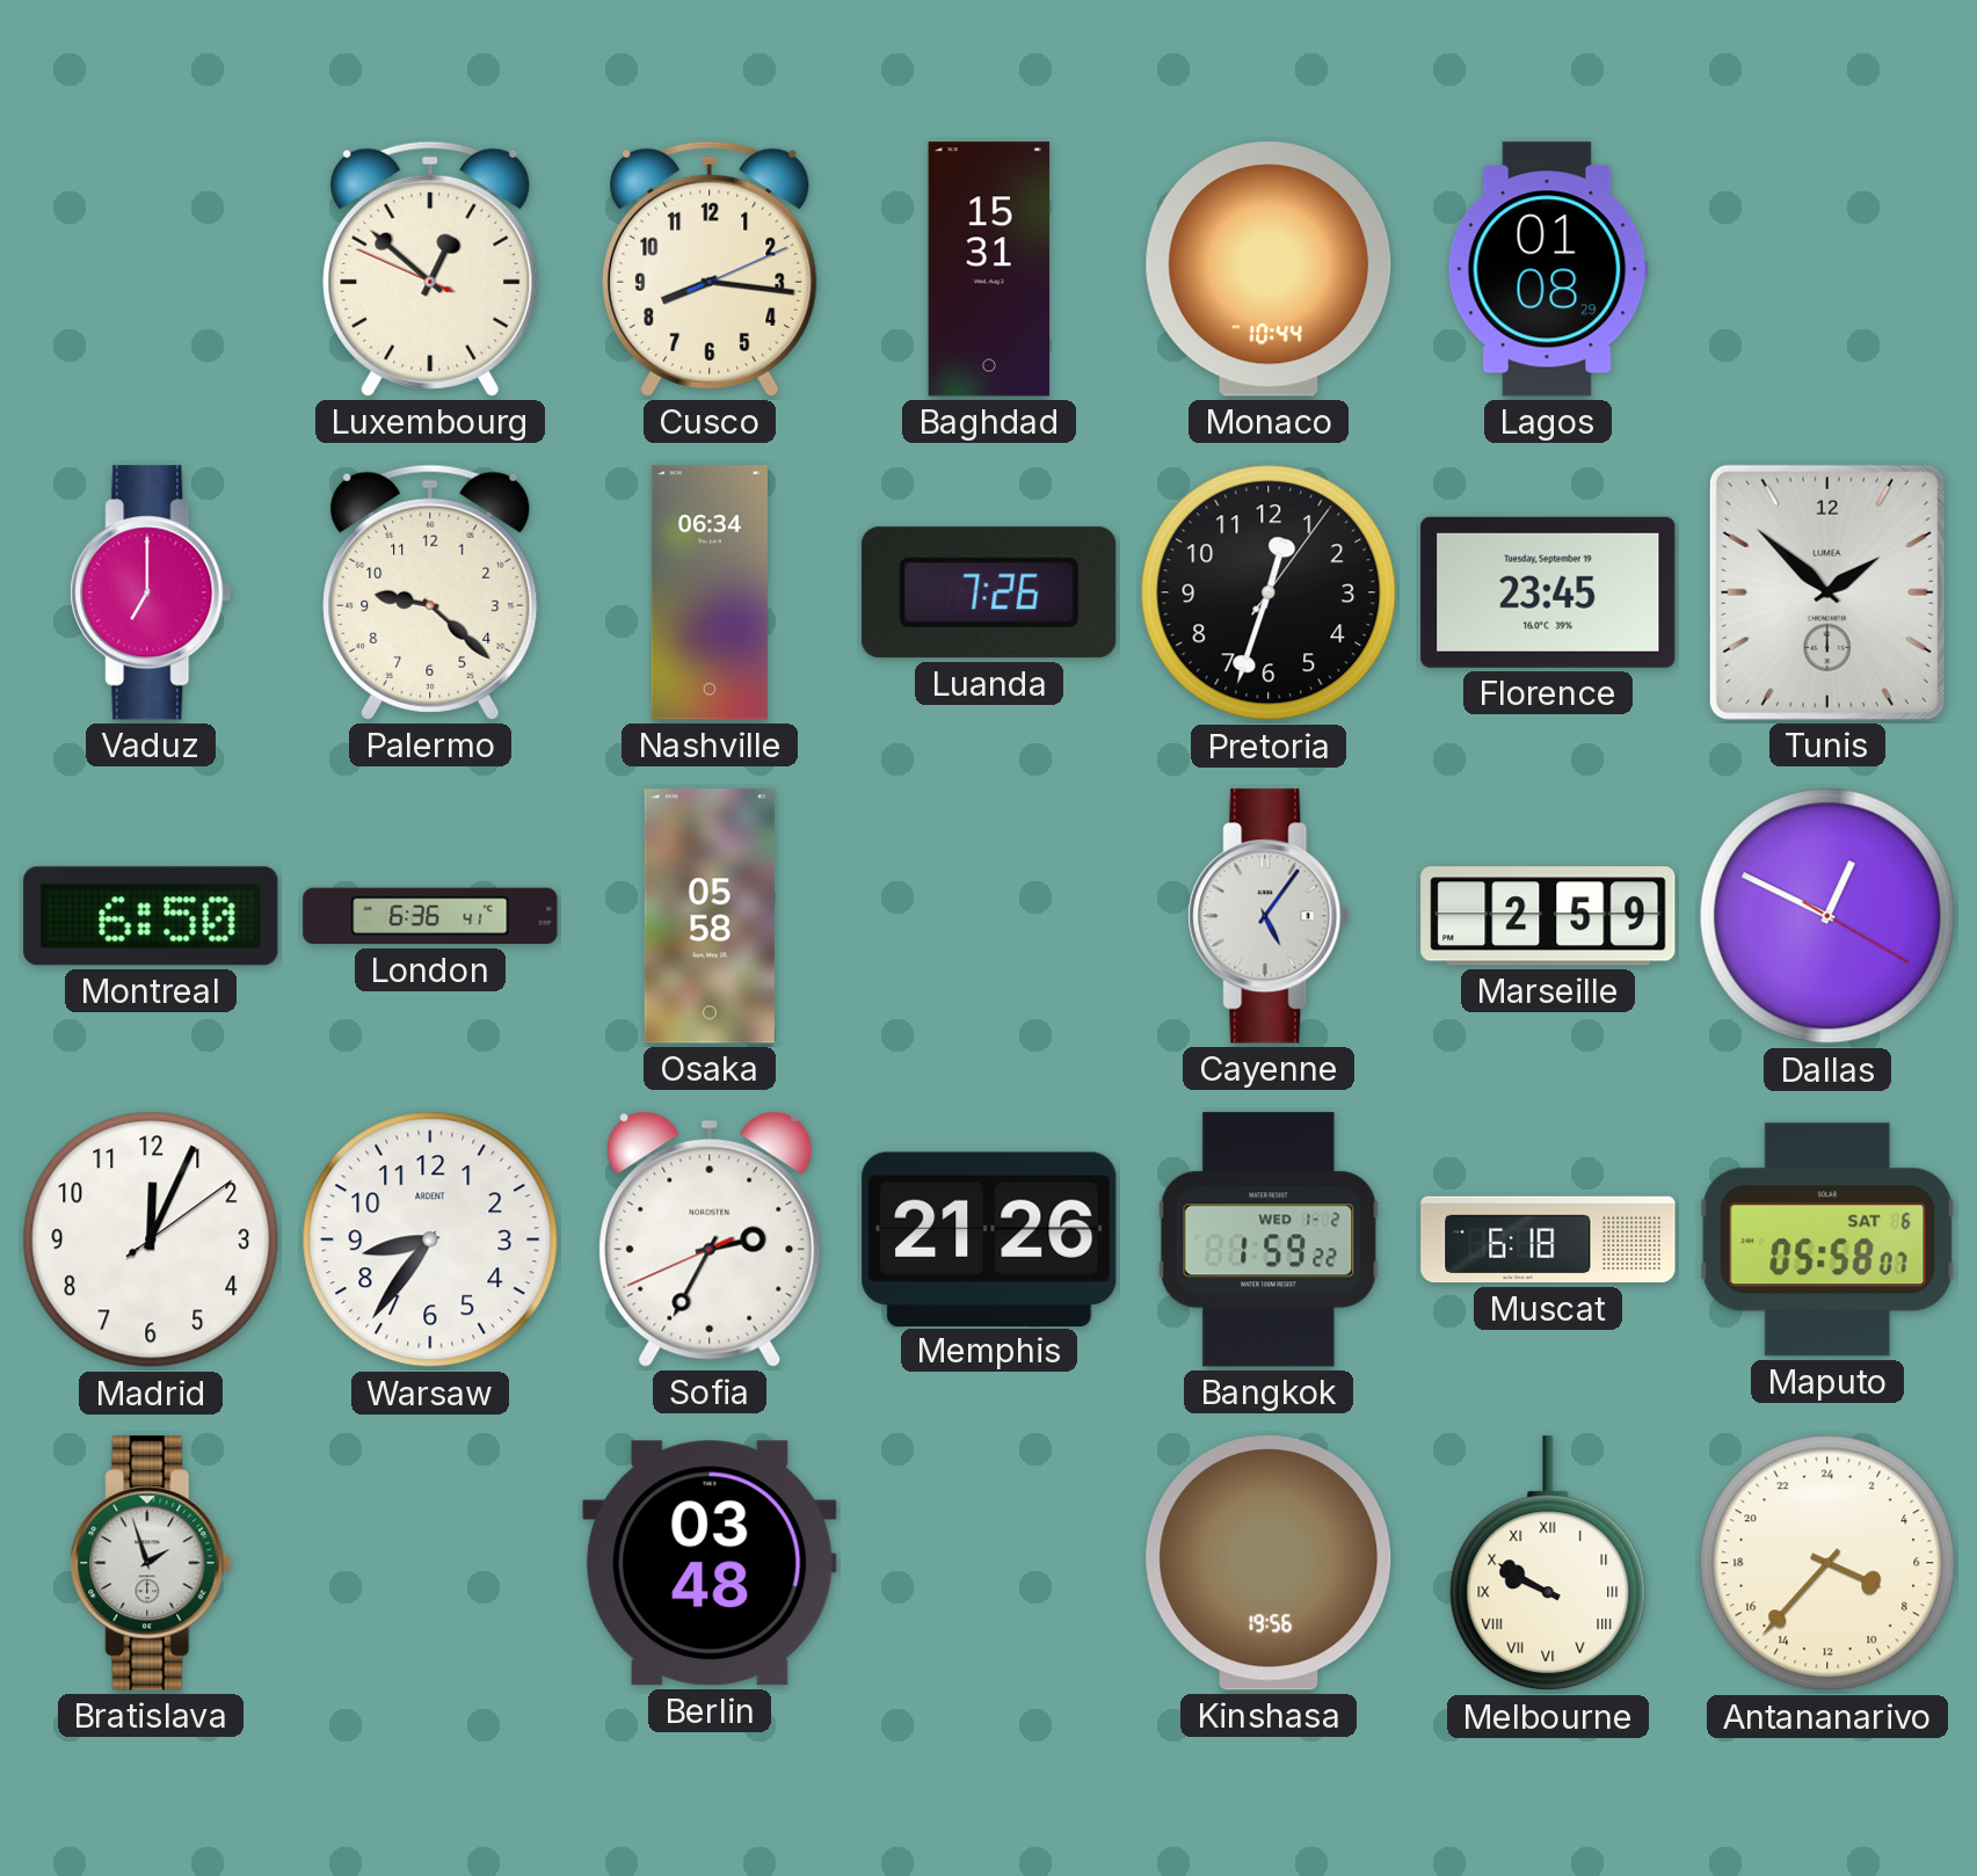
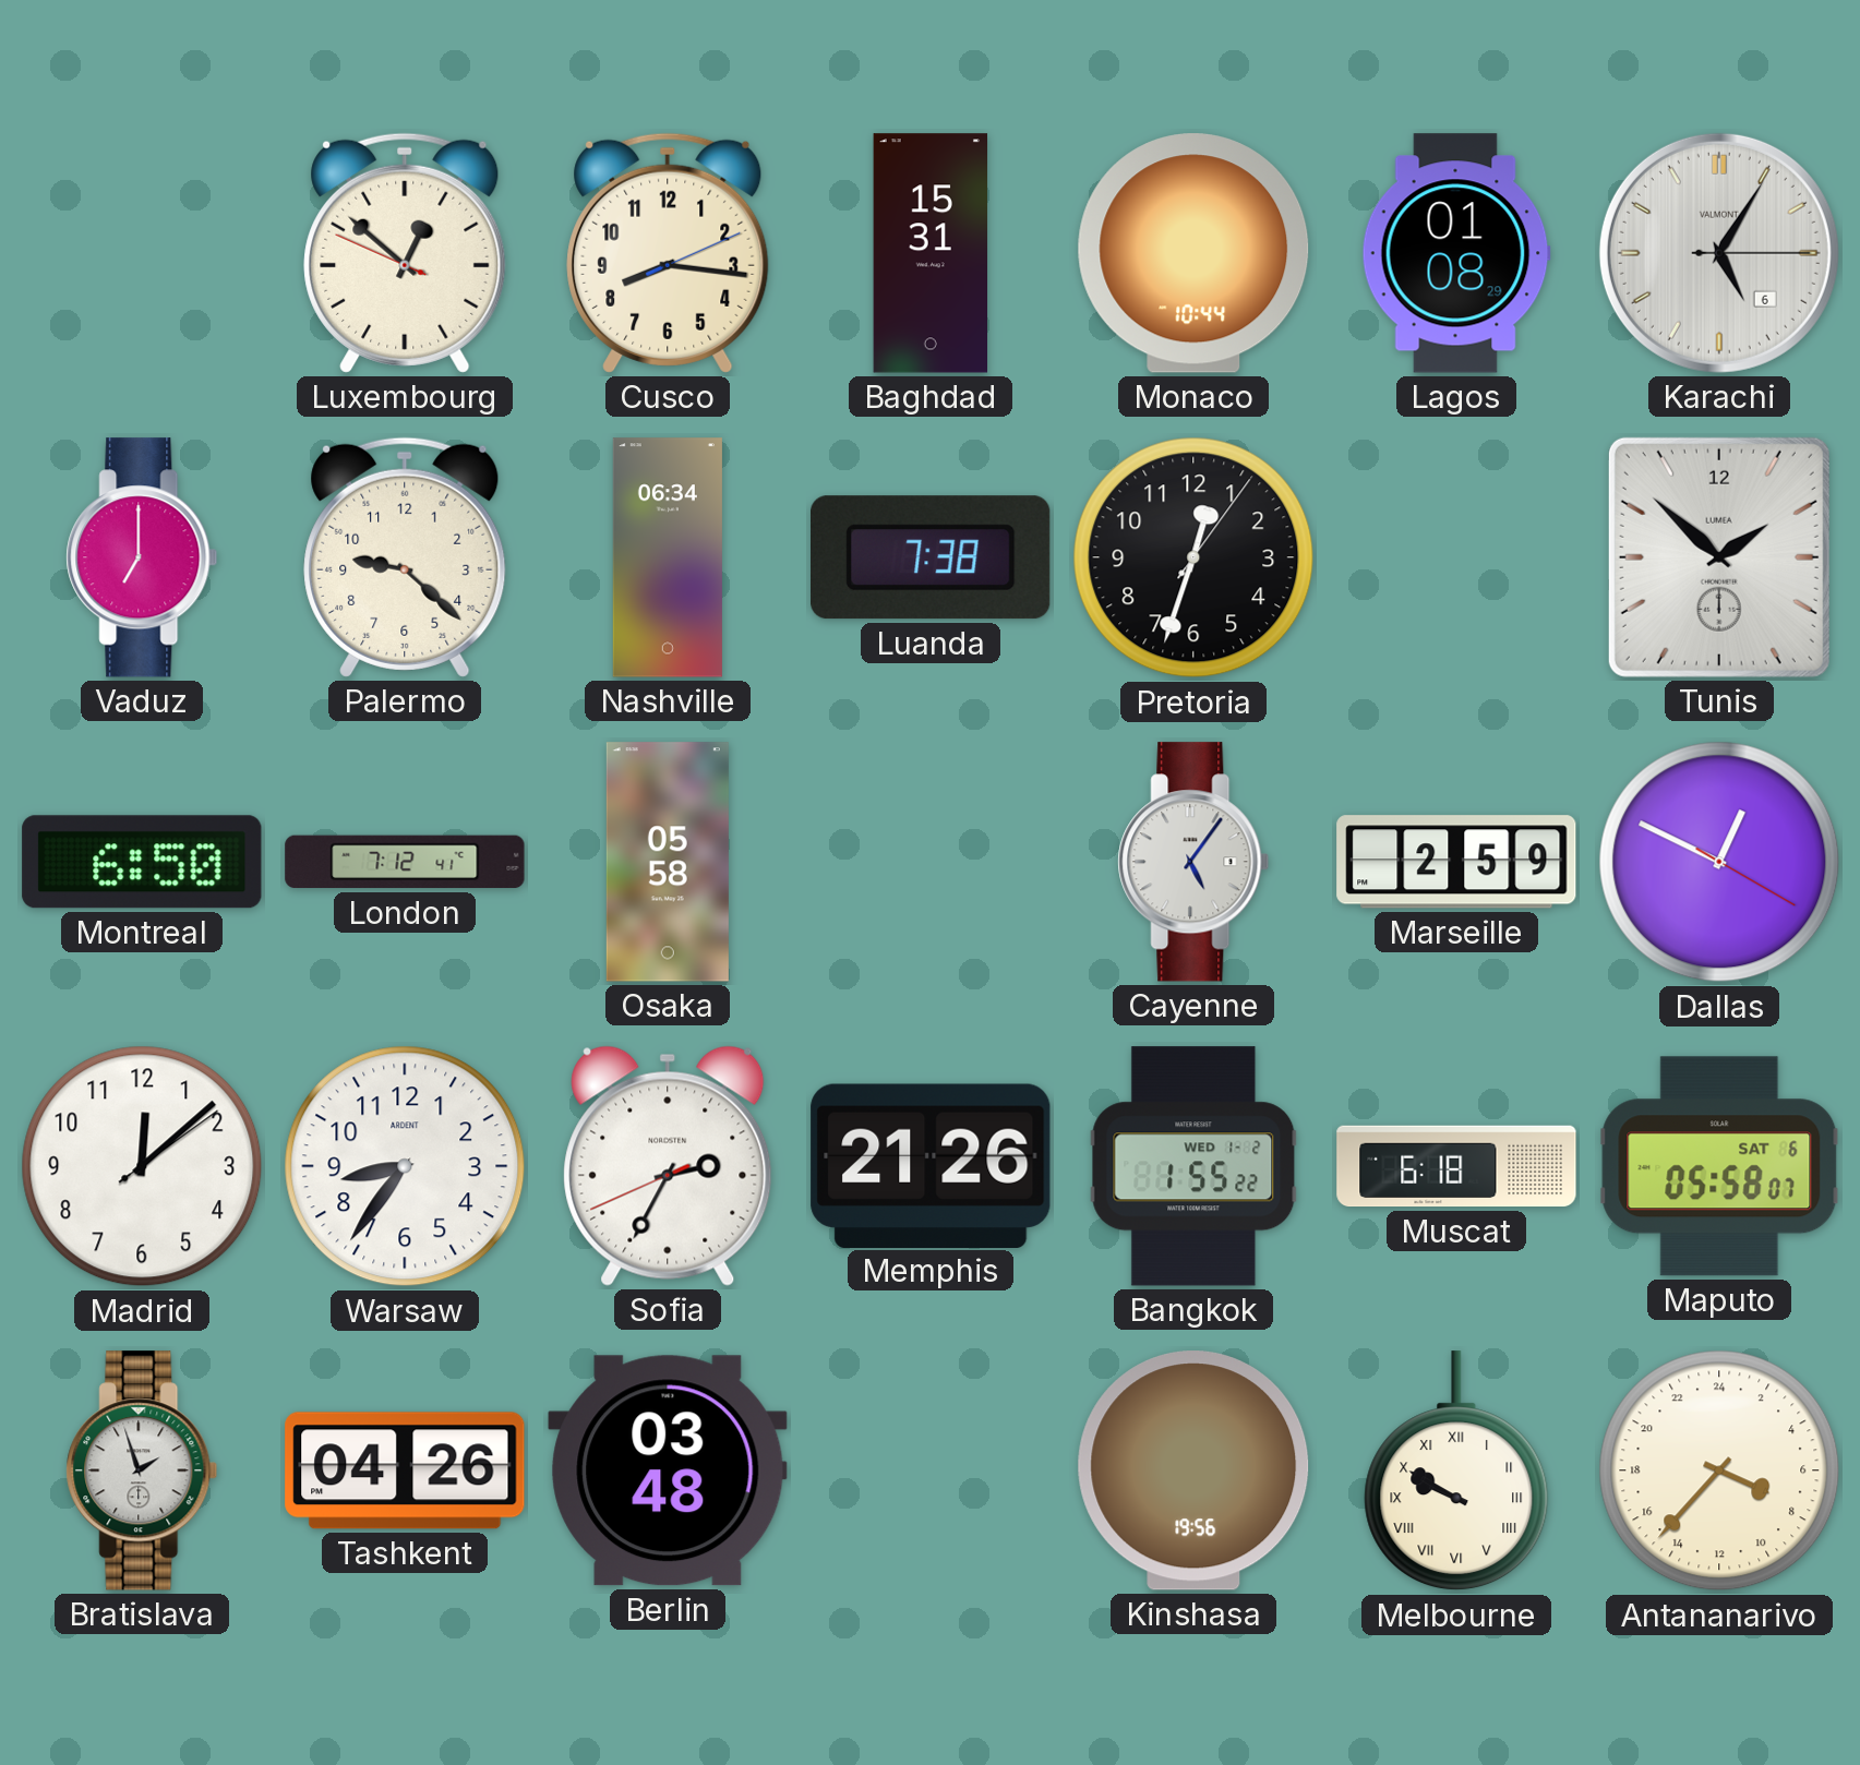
Karachi: none -> 5:05
Luanda: 7:26 -> 7:38
Florence: 23:45 -> none
London: 6:36 -> 7:12
Madrid: 12:04 -> 12:08
Bangkok: 1:59 -> 1:55
Tashkent: none -> 04:26
